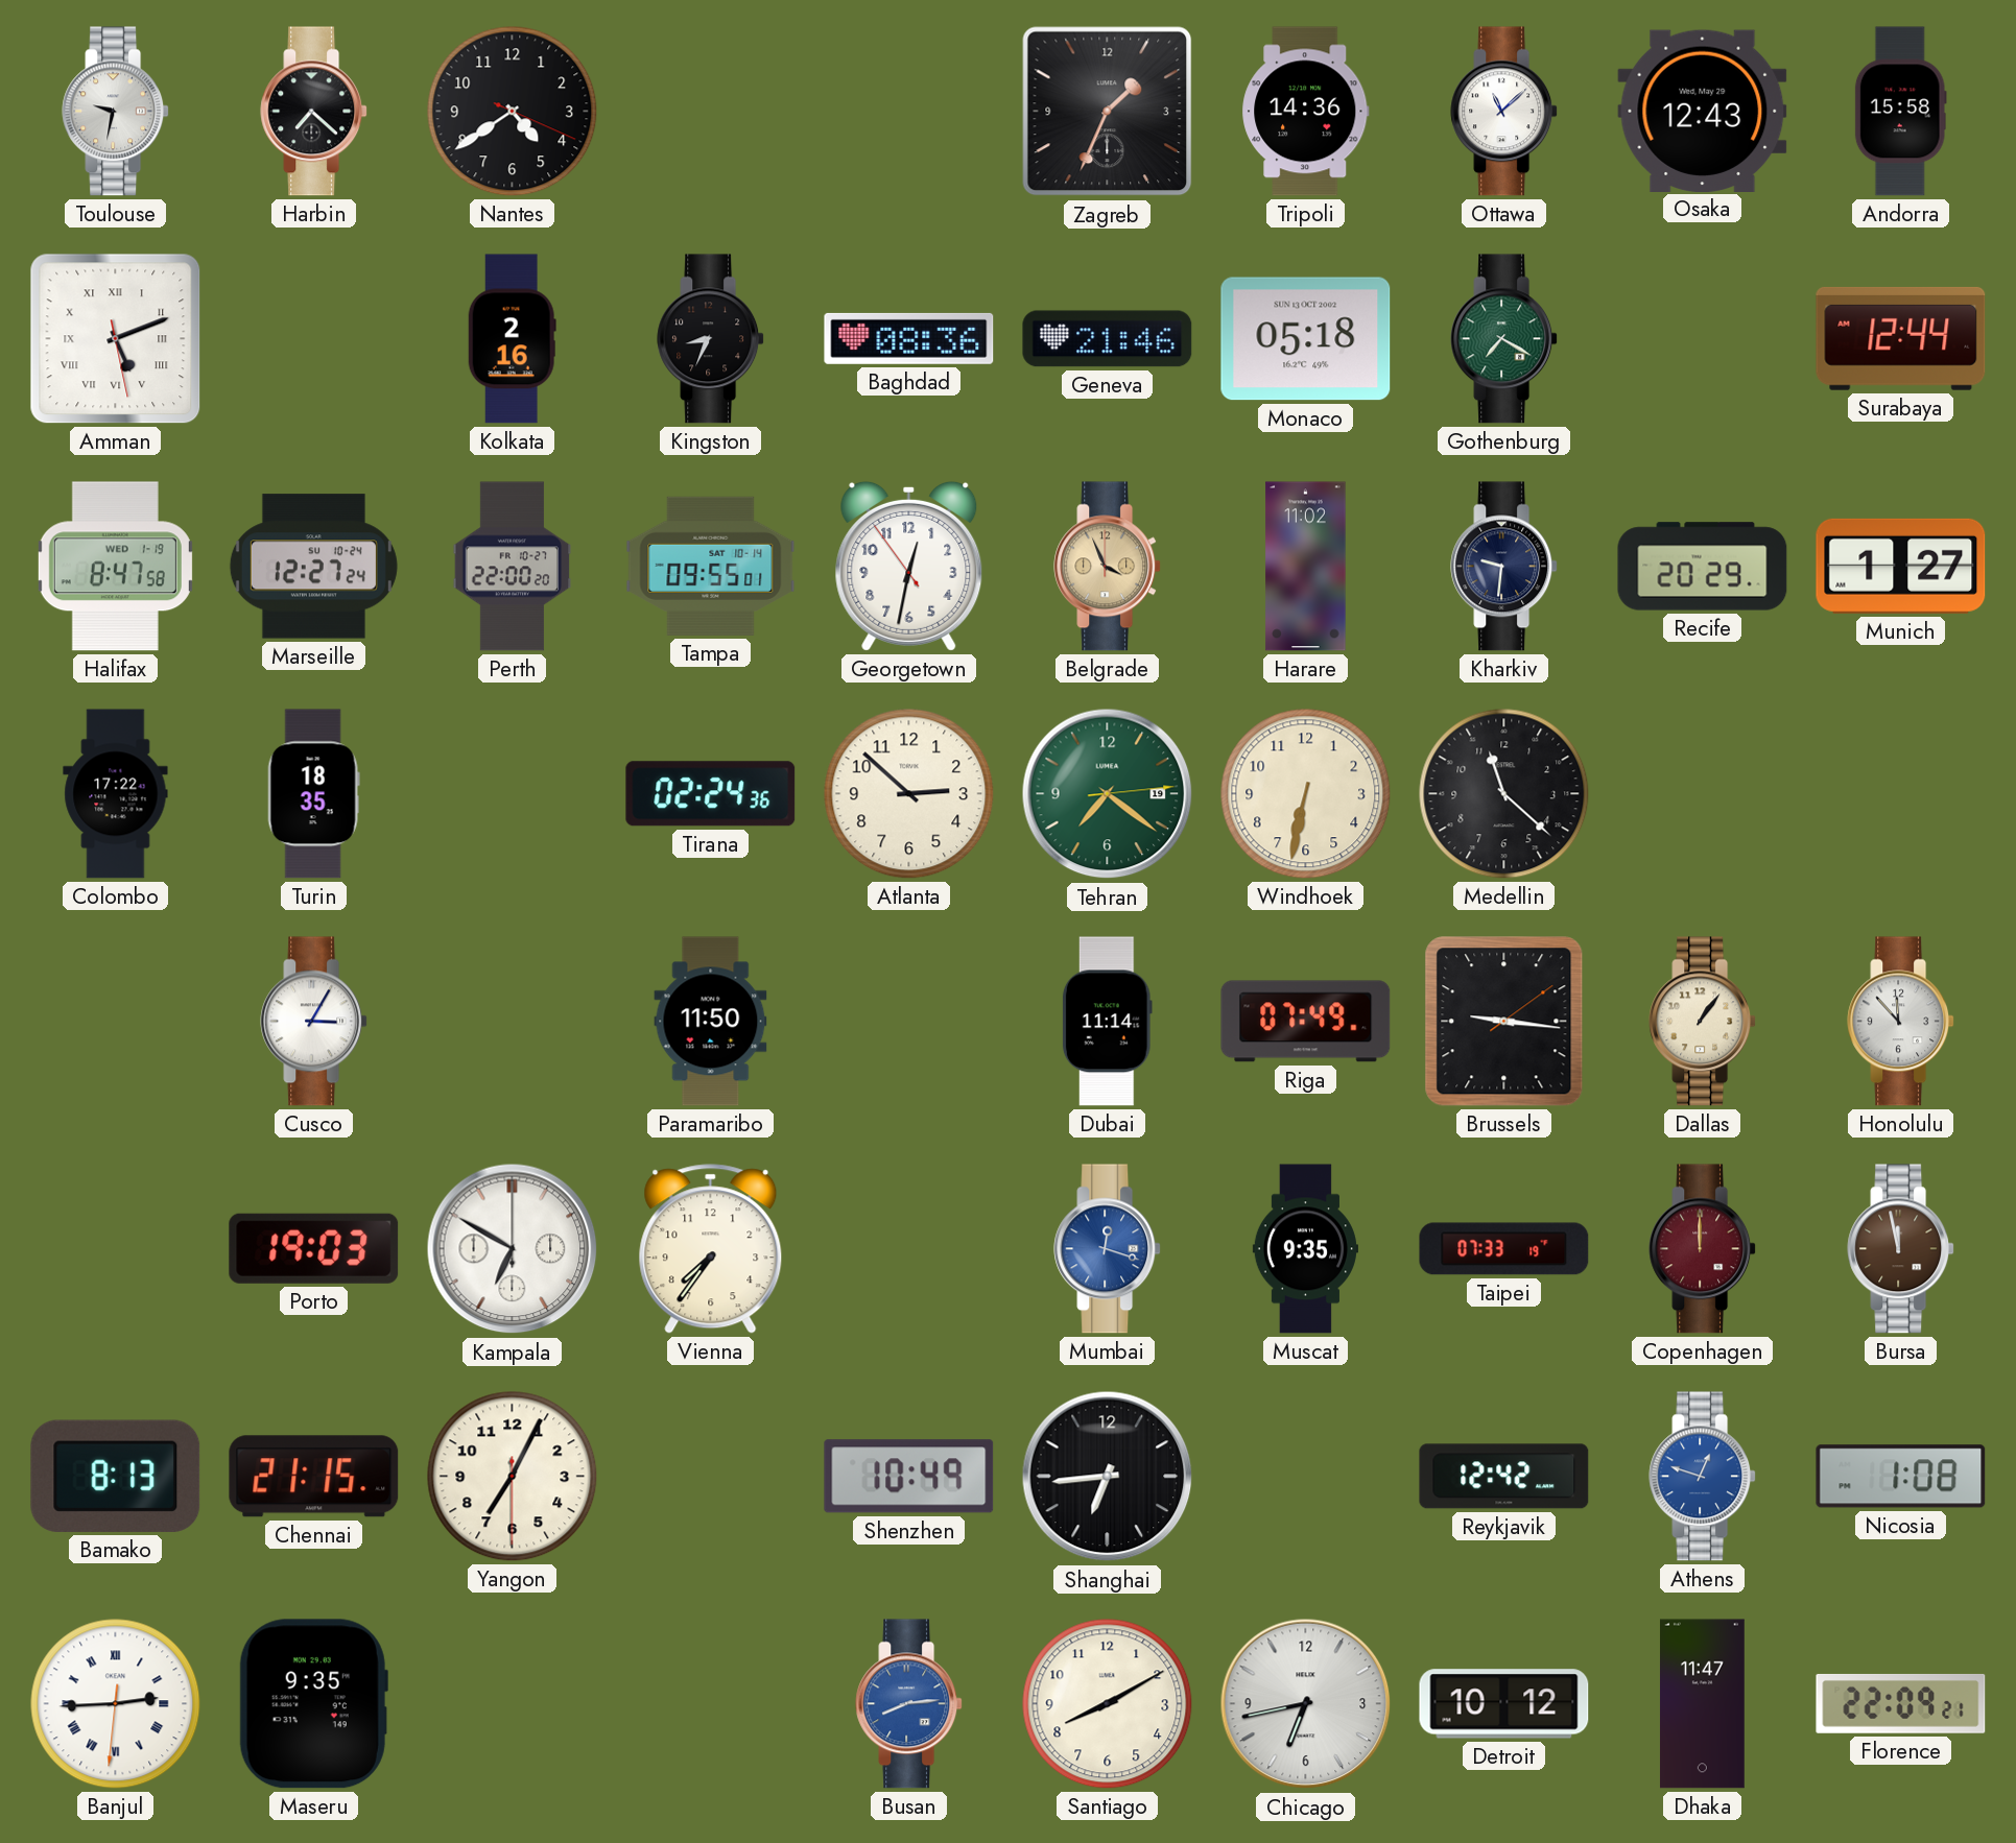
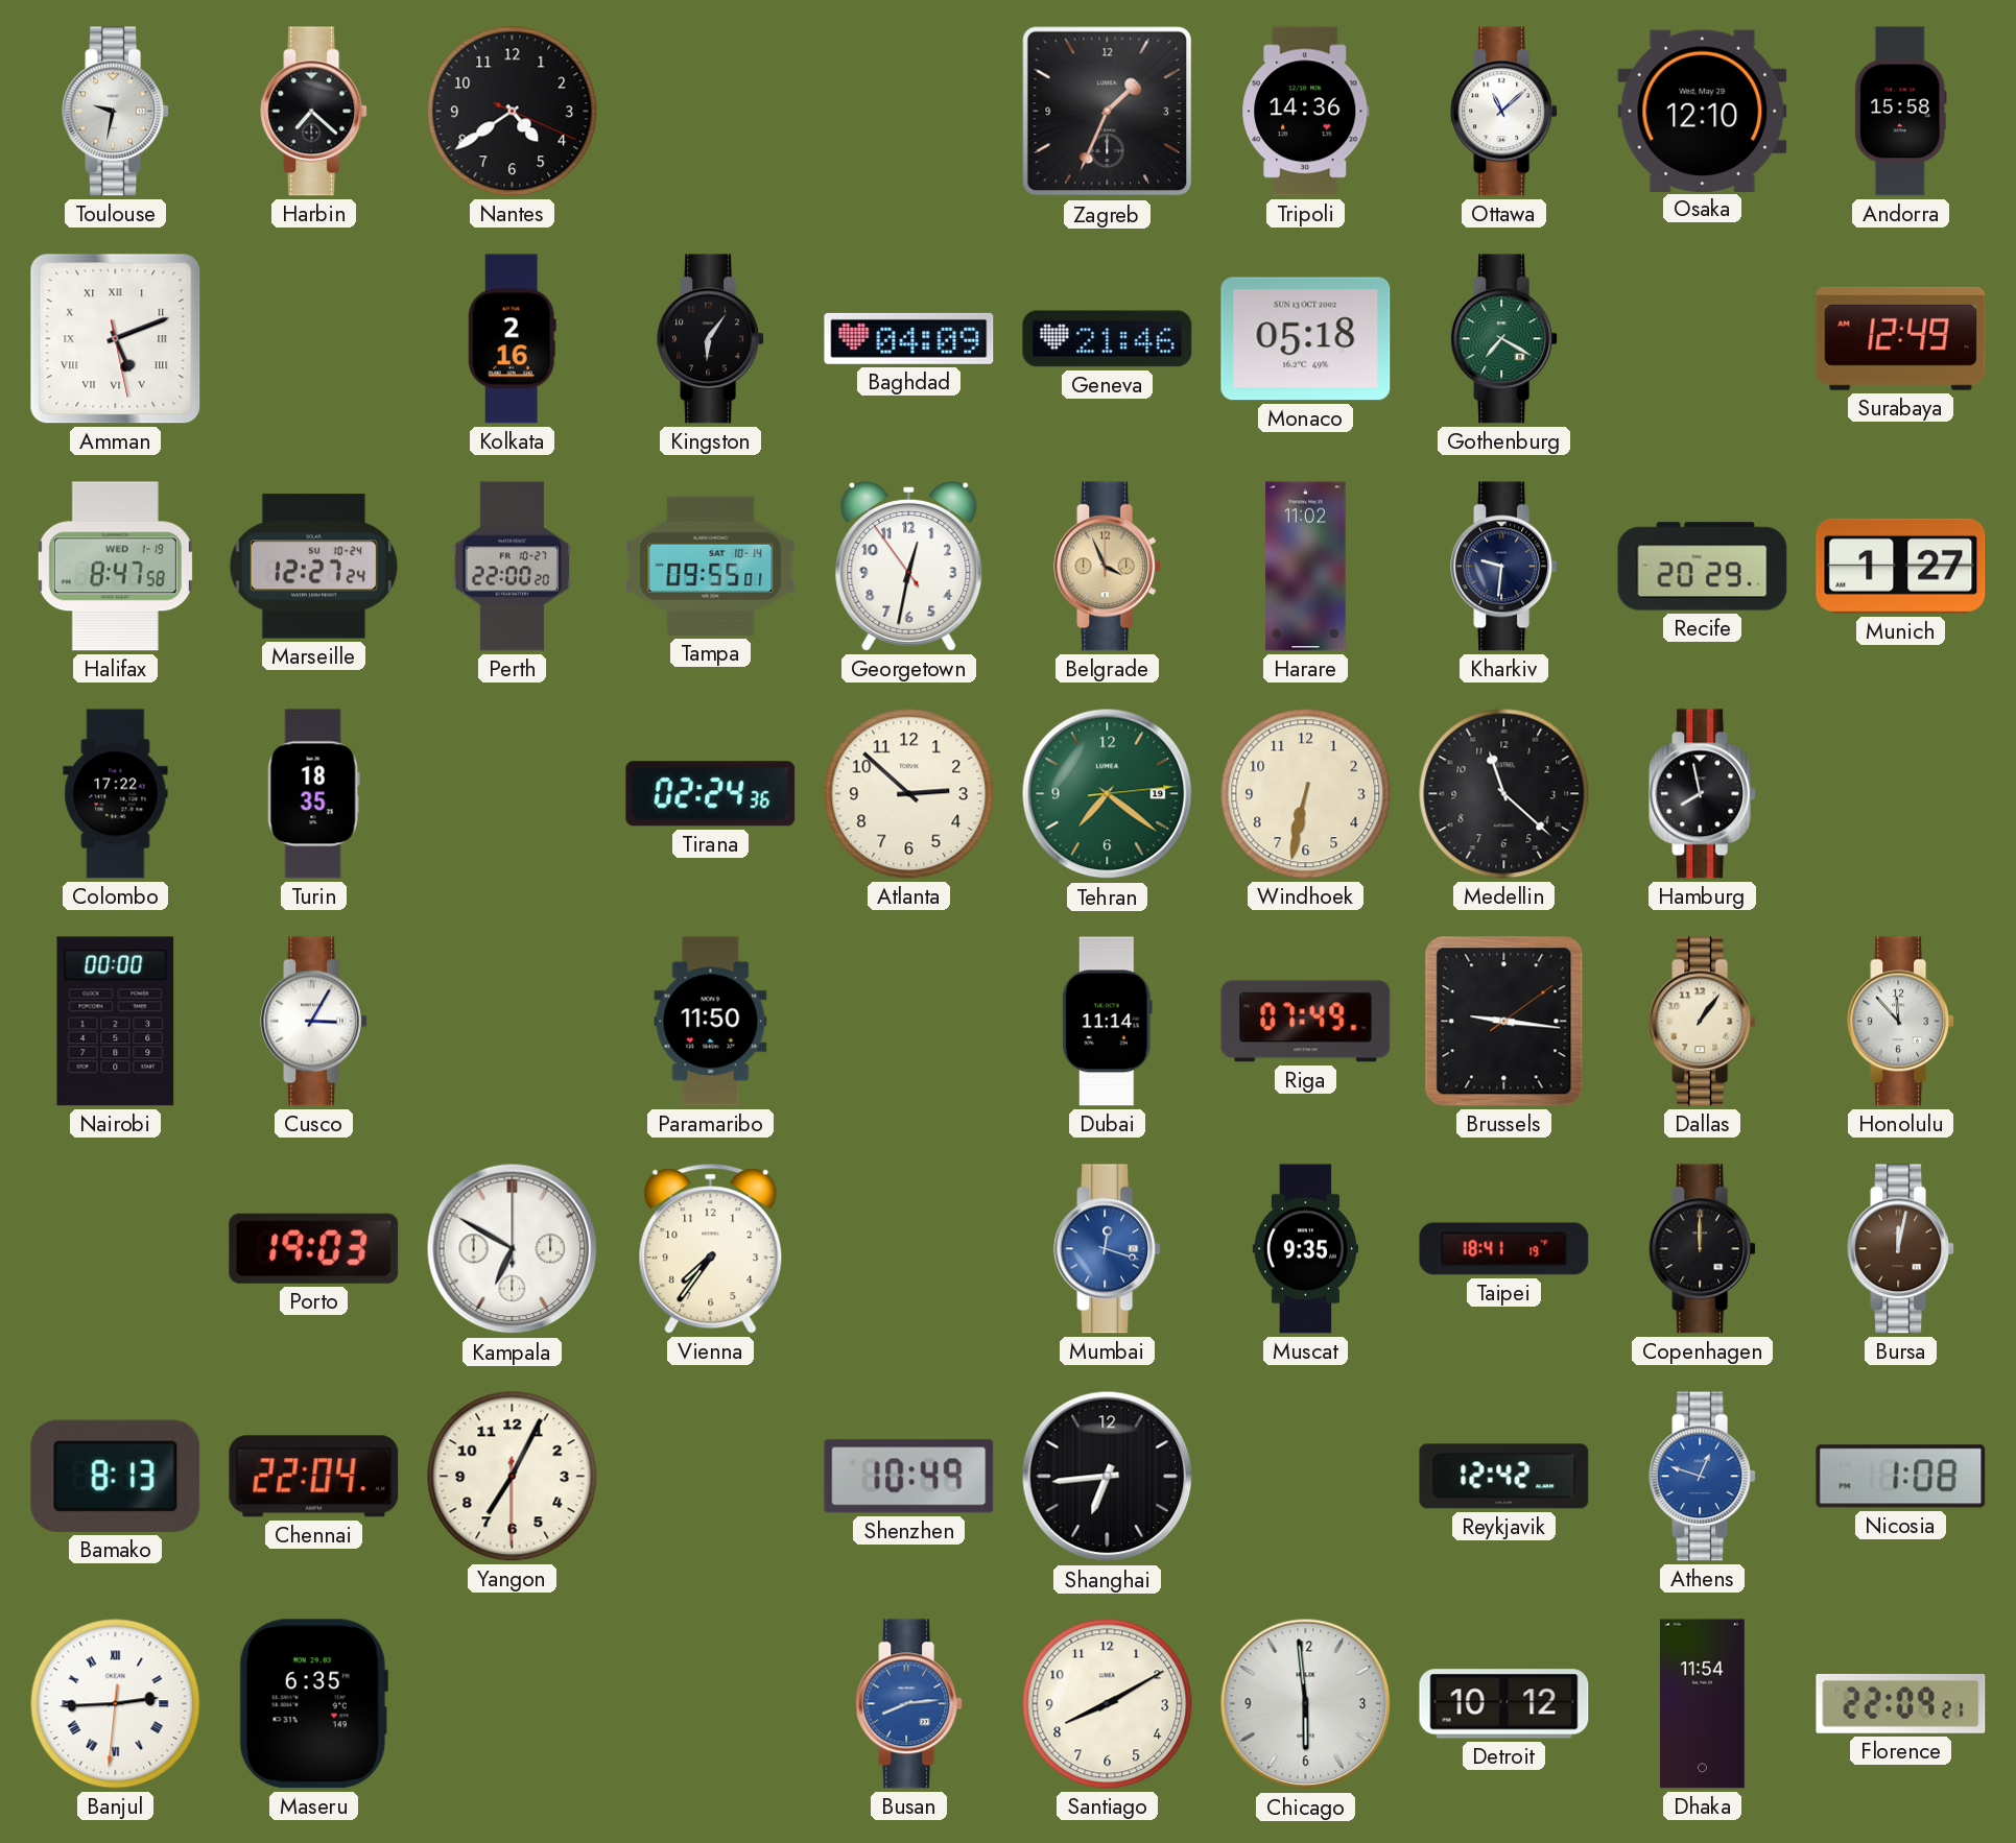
Osaka: 12:43 -> 12:10
Kingston: 8:34 -> 6:06
Baghdad: 08:36 -> 04:09
Surabaya: 12:44 -> 12:49
Hamburg: none -> 7:58
Nairobi: none -> 00:00
Taipei: 07:33 -> 18:41
Copenhagen dial: burgundy -> black
Bursa: 11:58 -> 12:02
Chennai: 21:15 -> 22:04
Maseru: 9:35 -> 6:35
Chicago: 6:43 -> 5:59
Dhaka: 11:47 -> 11:54
